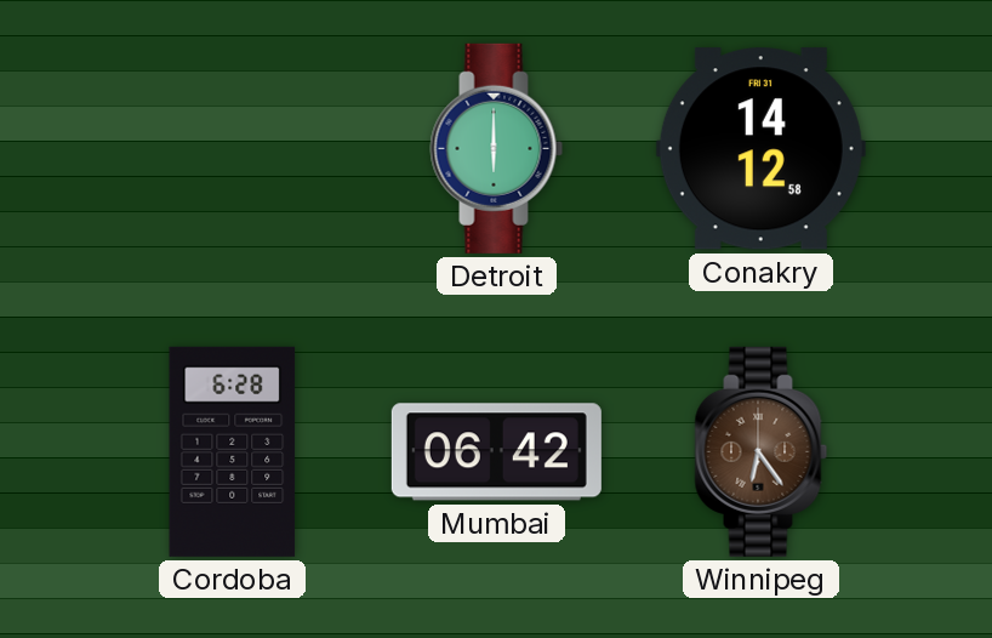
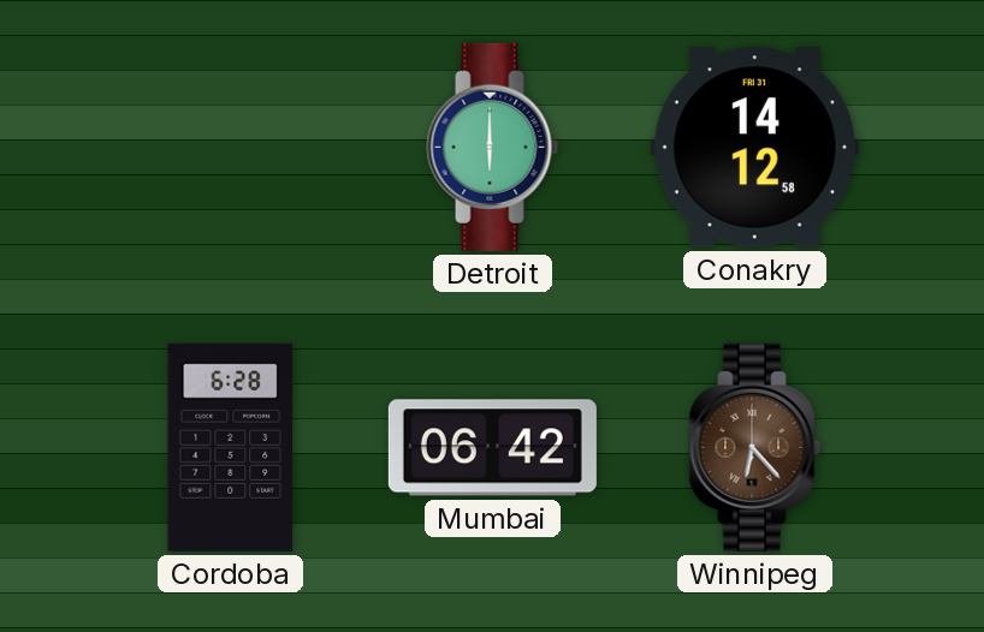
Winnipeg: 6:24 -> 6:23
